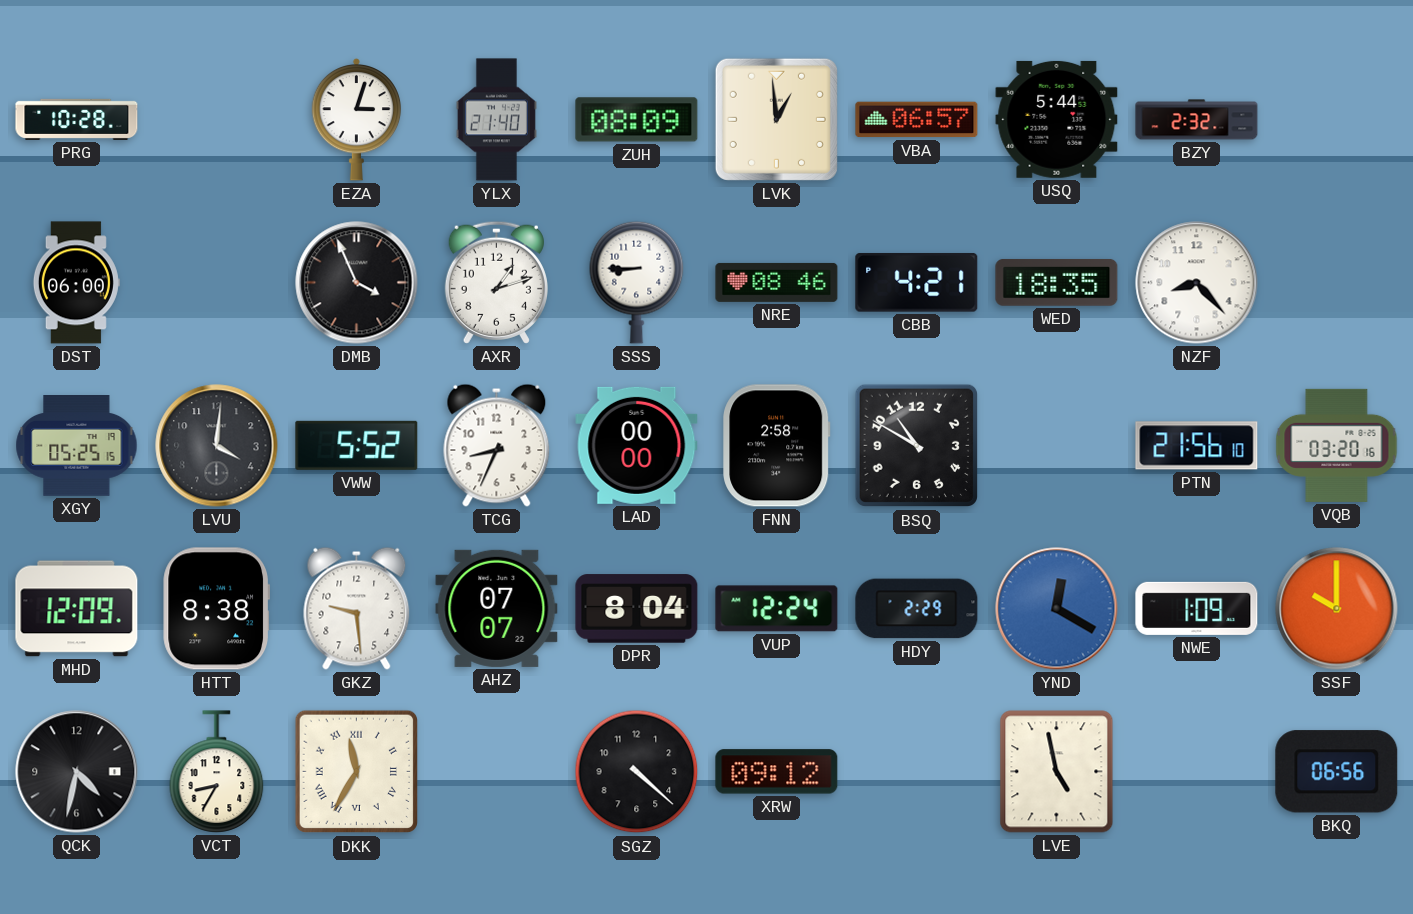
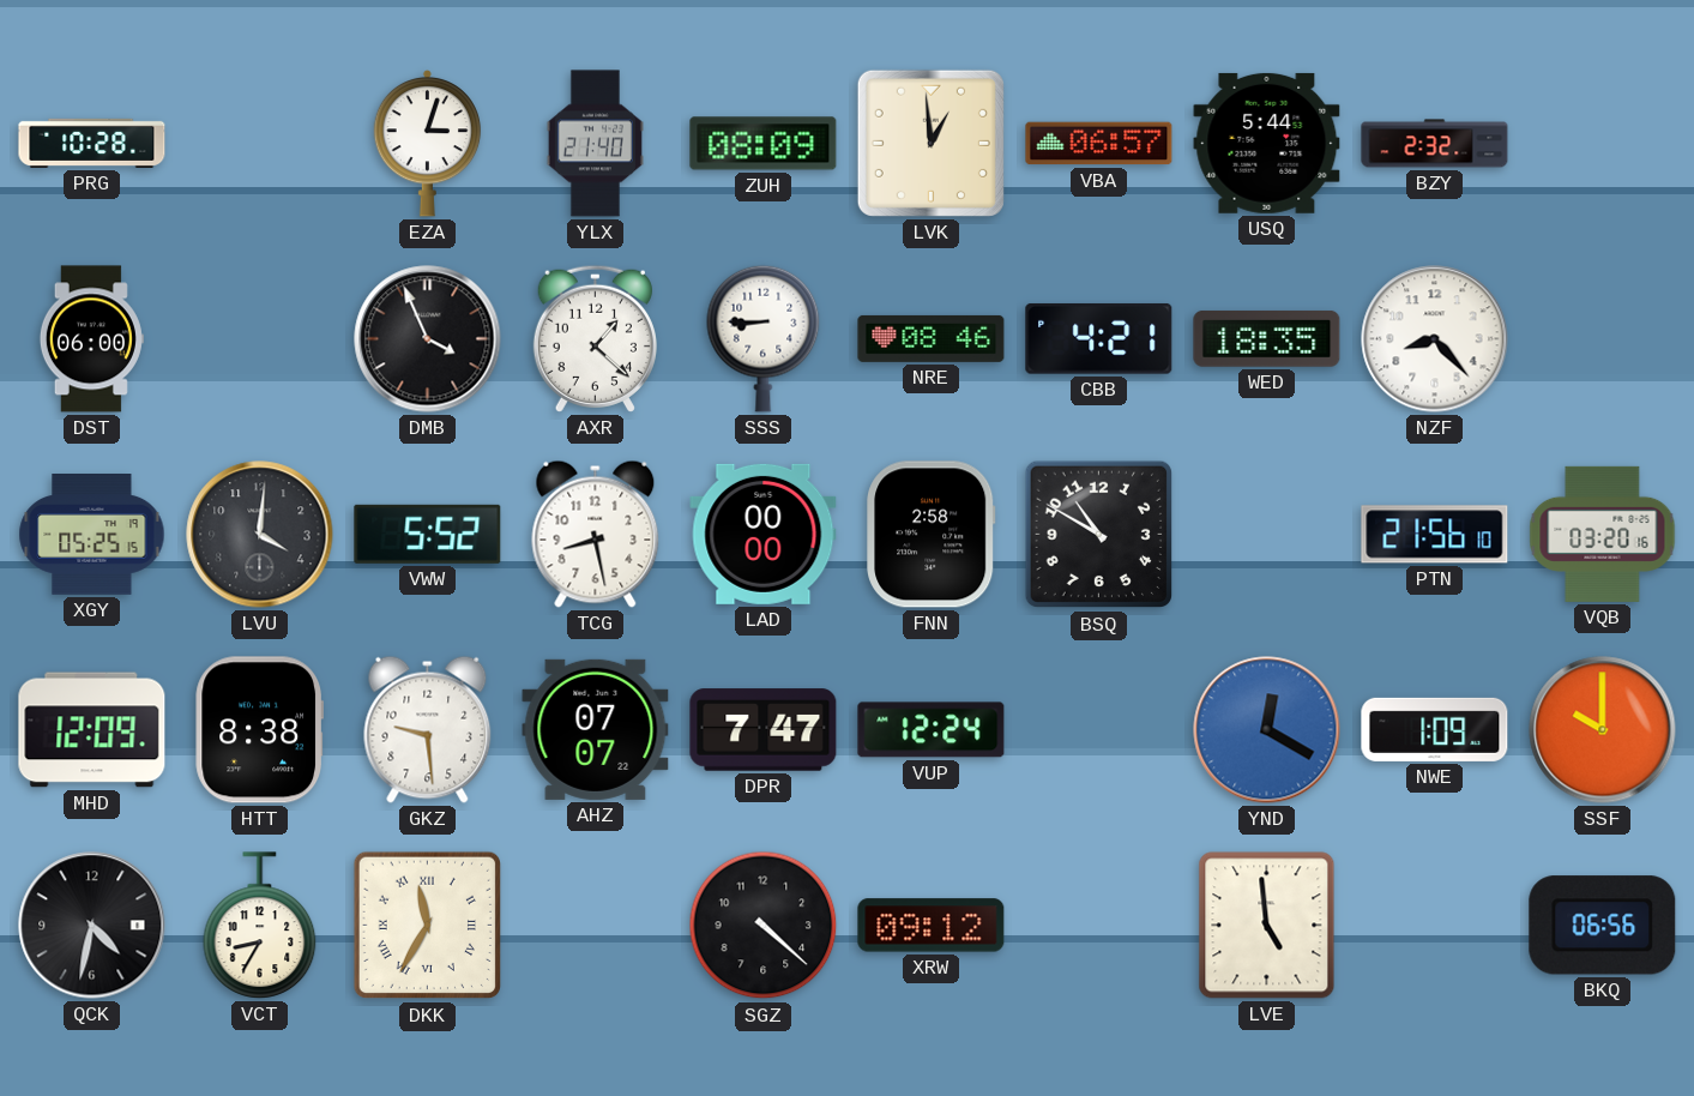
AXR: 1:12 -> 1:22
TCG: 8:34 -> 8:28
DPR: 8:04 -> 7:47
HDY: 2:29 -> none
LVE: 4:58 -> 4:59
